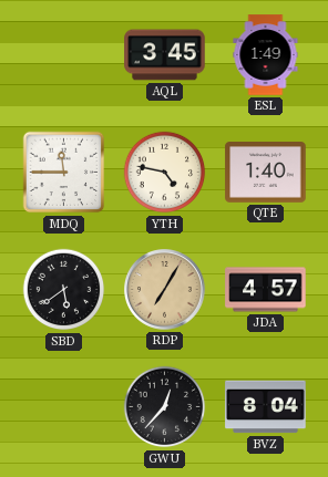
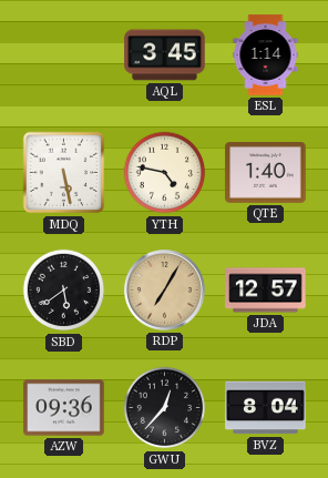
ESL: 1:49 -> 1:14
MDQ: 11:45 -> 5:28
JDA: 4:57 -> 12:57
AZW: none -> 09:36
